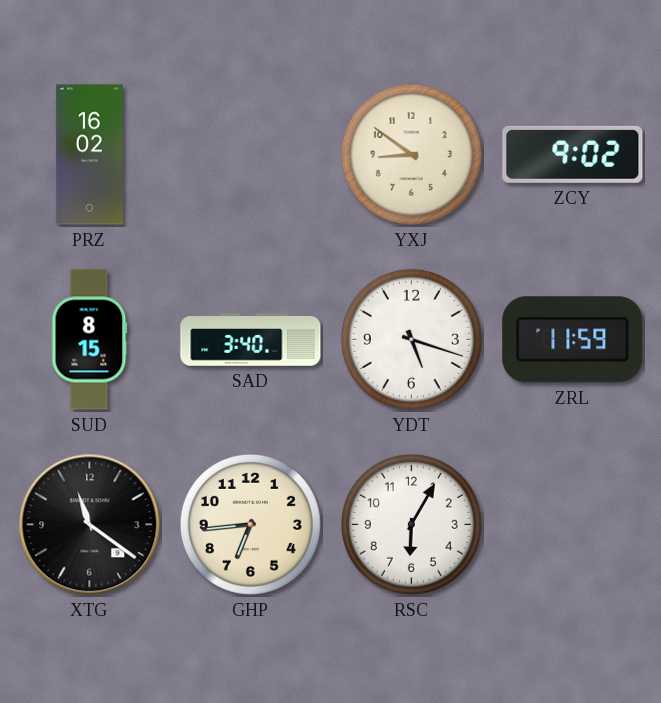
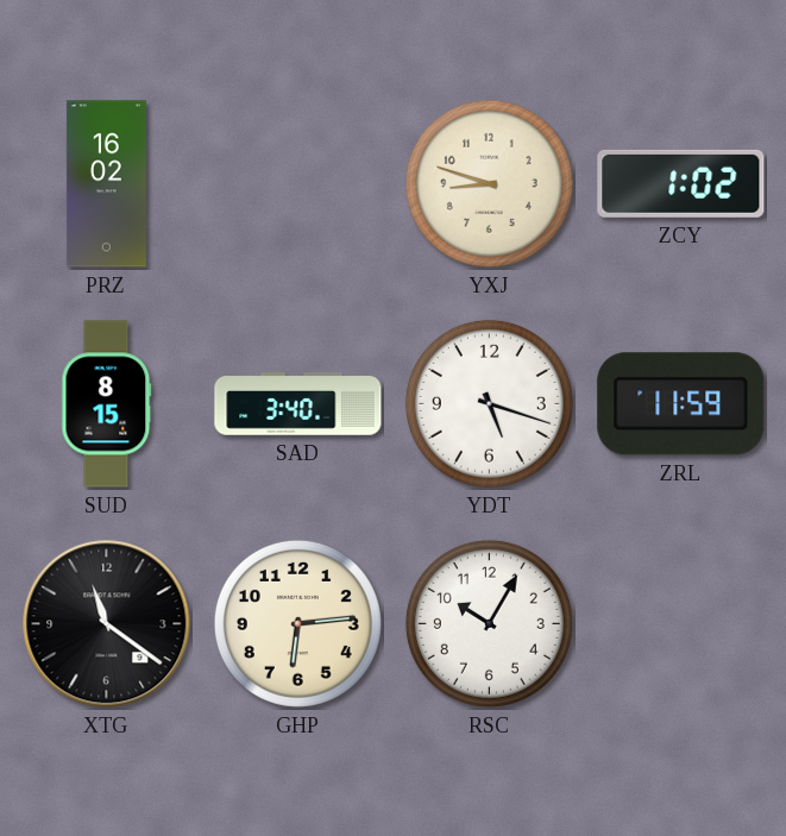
YXJ: 8:51 -> 8:48
ZCY: 9:02 -> 1:02
GHP: 6:44 -> 6:14
RSC: 6:05 -> 10:05
